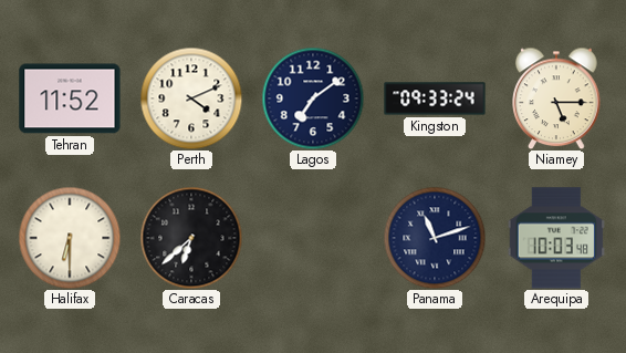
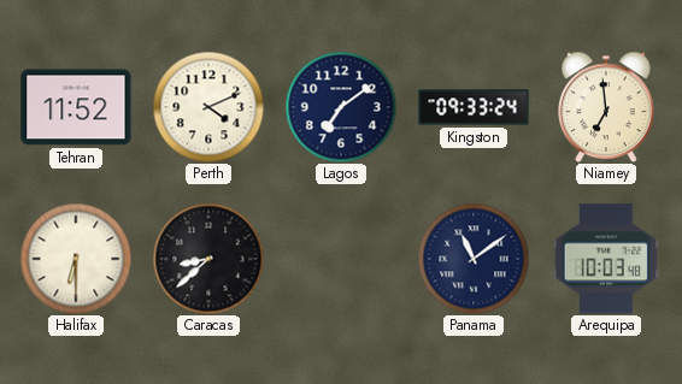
Niamey: 5:15 -> 6:59
Caracas: 6:38 -> 8:38
Panama: 11:12 -> 11:09
